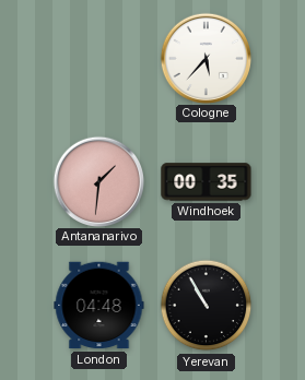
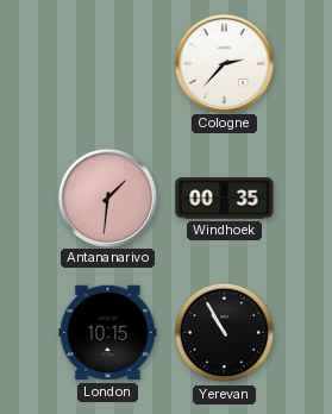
Cologne: 5:37 -> 2:37
London: 04:48 -> 10:15
